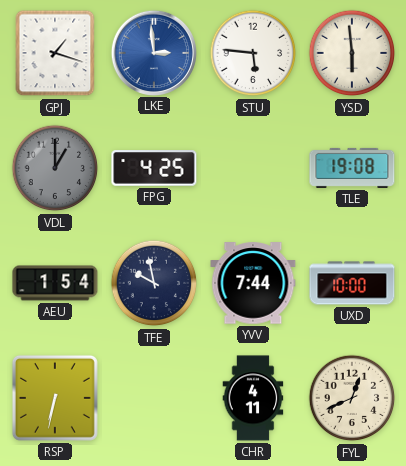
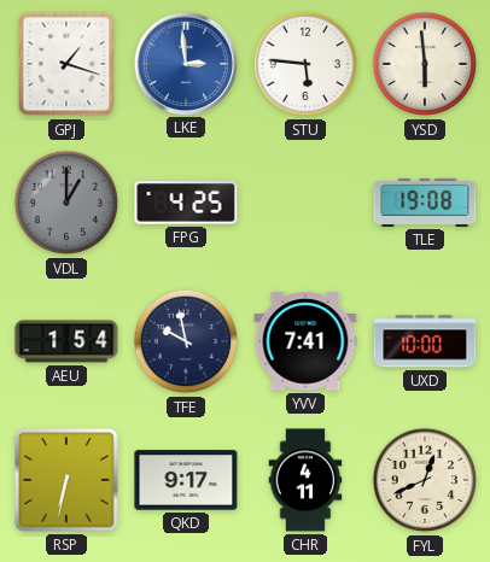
YVV: 7:44 -> 7:41
QKD: none -> 9:17
